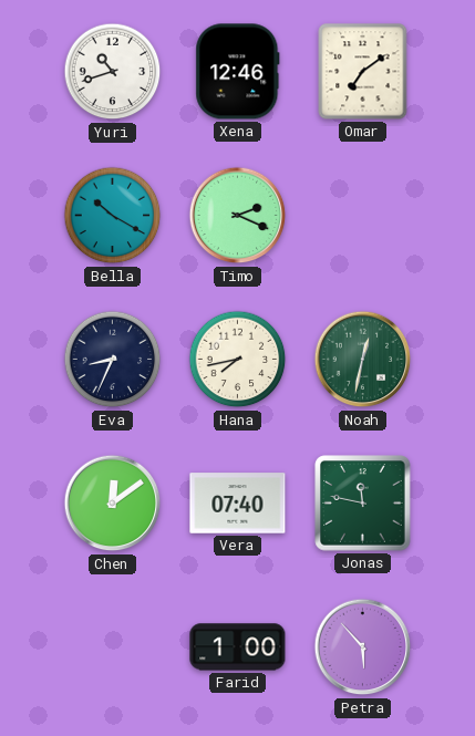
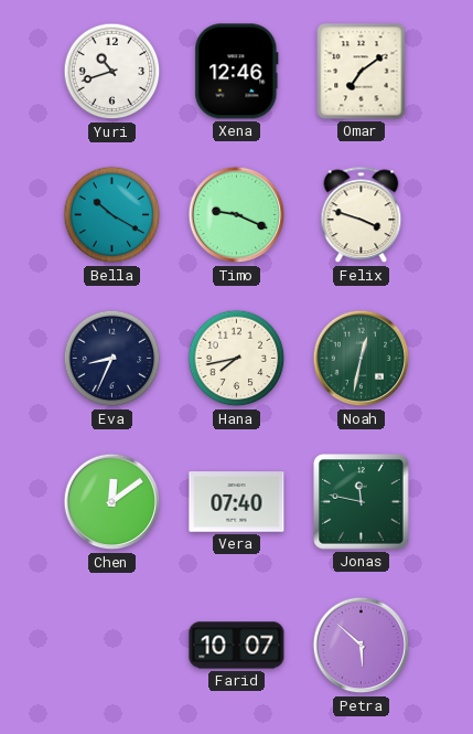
Timo: 2:19 -> 9:19
Felix: none -> 3:48
Farid: 1:00 -> 10:07
Petra: 5:53 -> 5:52
